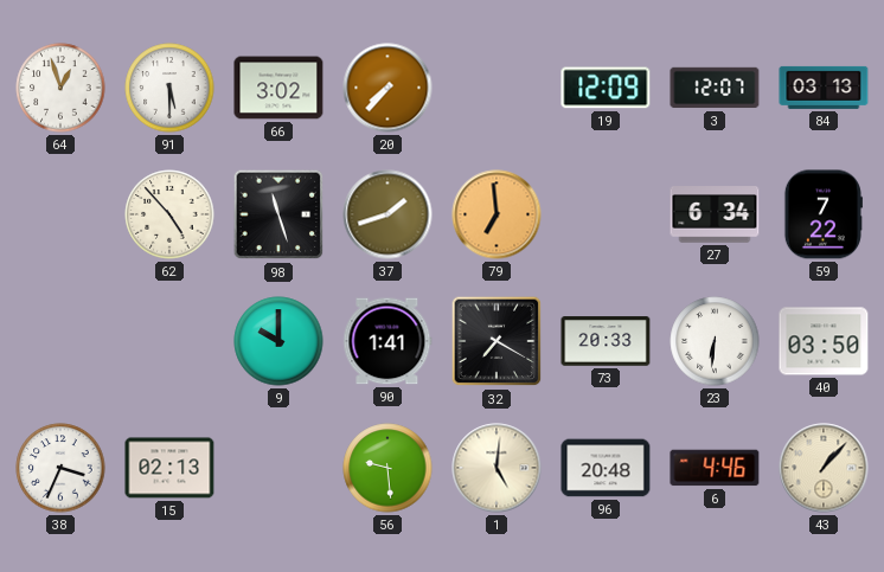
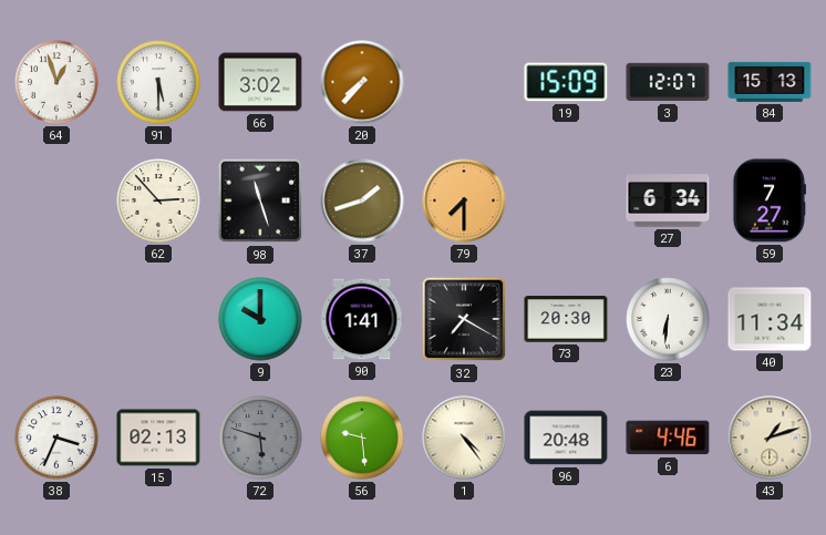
19: 12:09 -> 15:09
84: 03:13 -> 15:13
62: 4:53 -> 2:53
79: 6:59 -> 7:30
59: 7:22 -> 7:27
73: 20:33 -> 20:30
40: 03:50 -> 11:34
72: none -> 5:48
1: 5:01 -> 4:24
43: 1:07 -> 1:12
